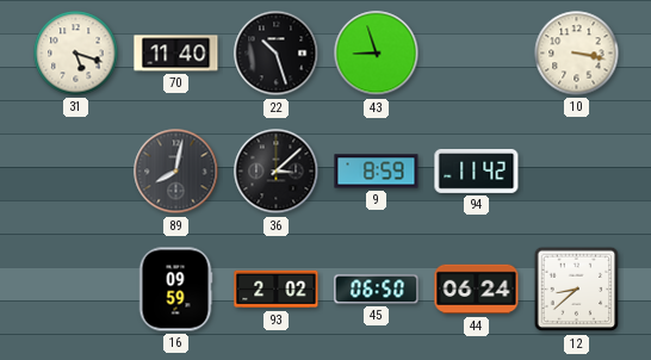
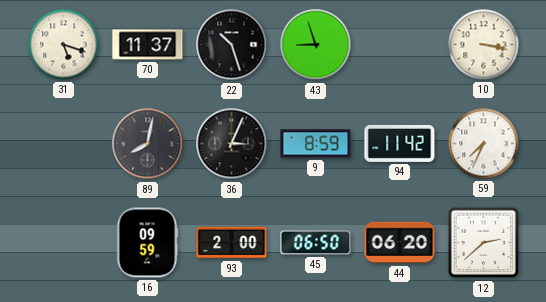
70: 11:40 -> 11:37
36: 3:08 -> 3:04
59: none -> 7:34
93: 2:02 -> 2:00
44: 06:24 -> 06:20
12: 8:38 -> 2:38
